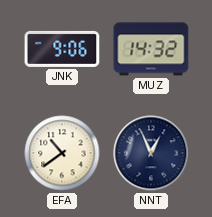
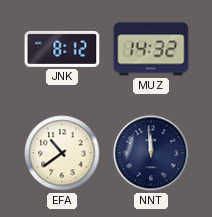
JNK: 9:06 -> 8:12
NNT: 12:56 -> 11:59
